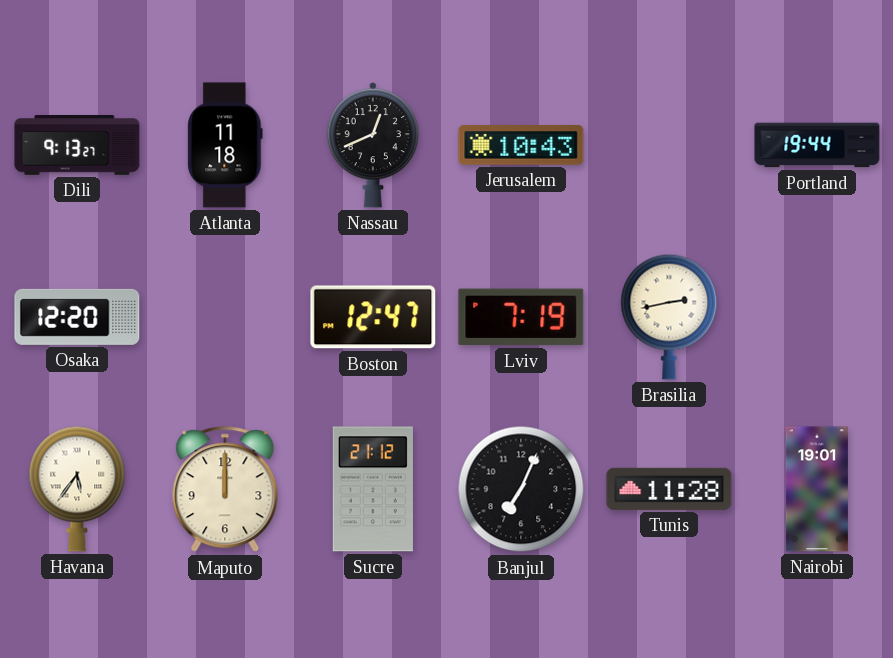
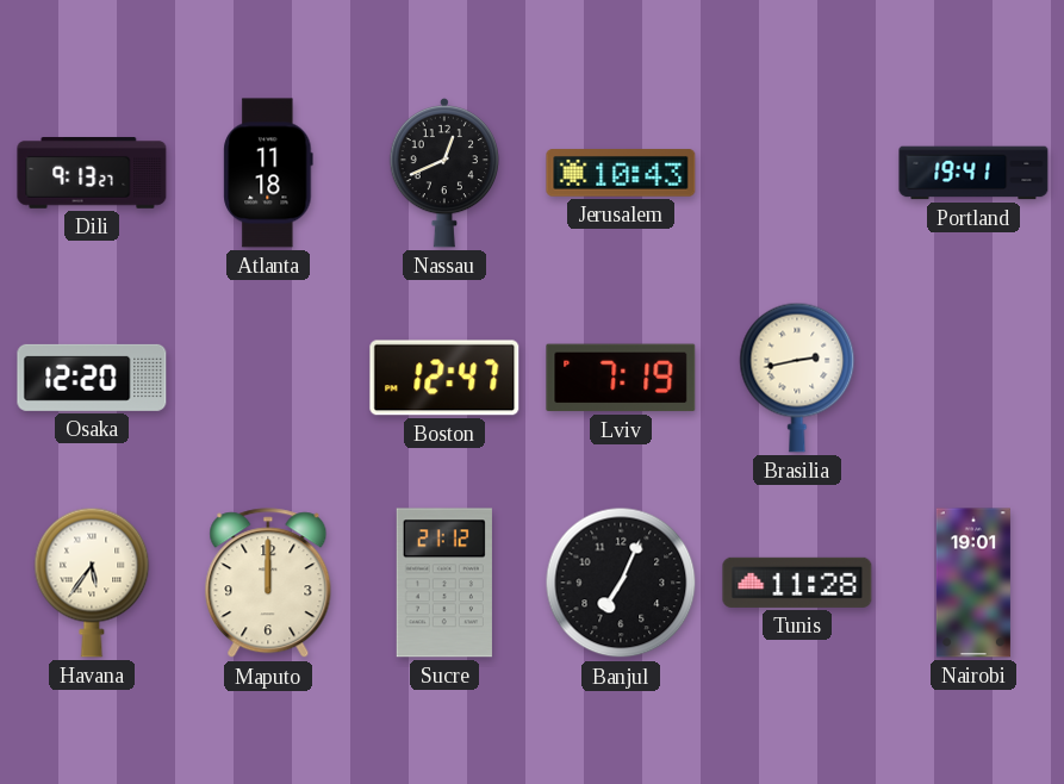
Portland: 19:44 -> 19:41
